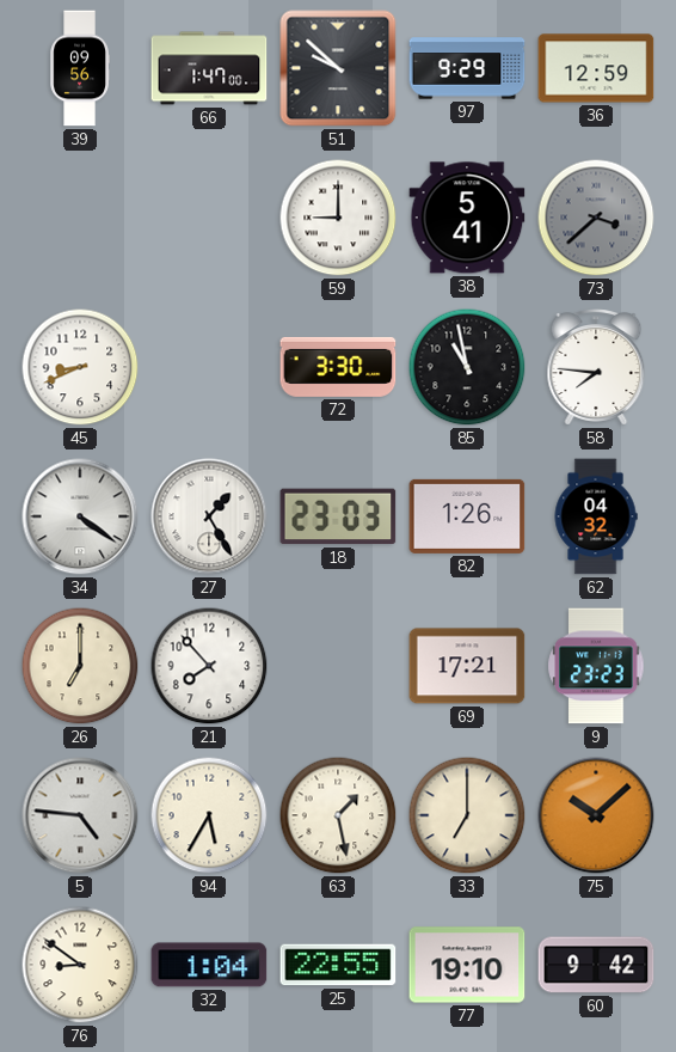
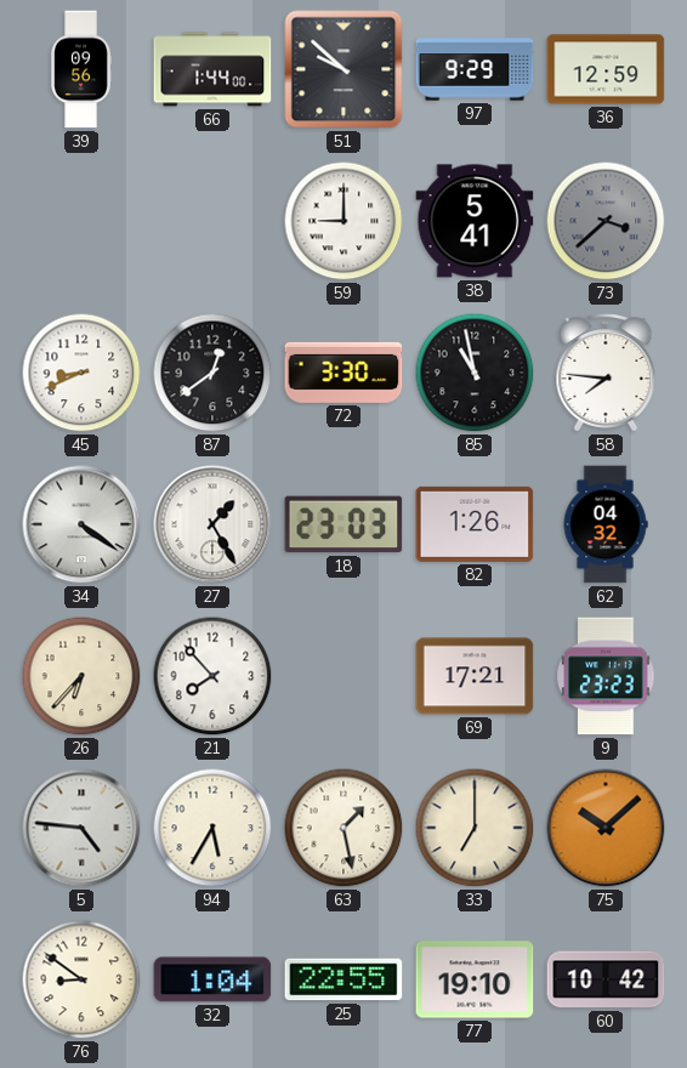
66: 1:47 -> 1:44
87: none -> 12:39
26: 7:00 -> 6:37
60: 9:42 -> 10:42
